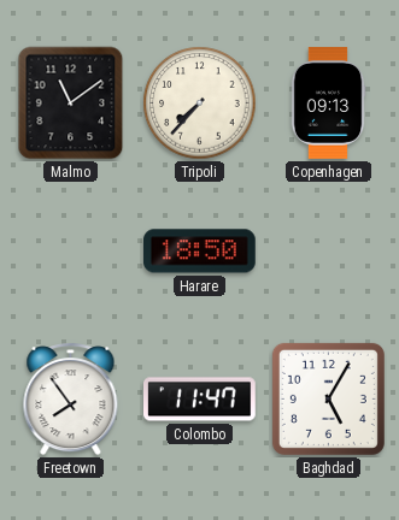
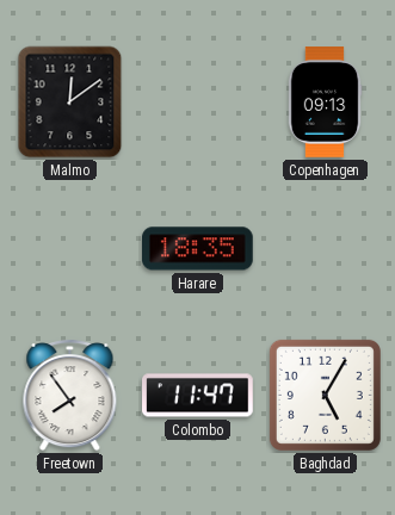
Malmo: 11:09 -> 12:09
Tripoli: 7:37 -> none
Harare: 18:50 -> 18:35
